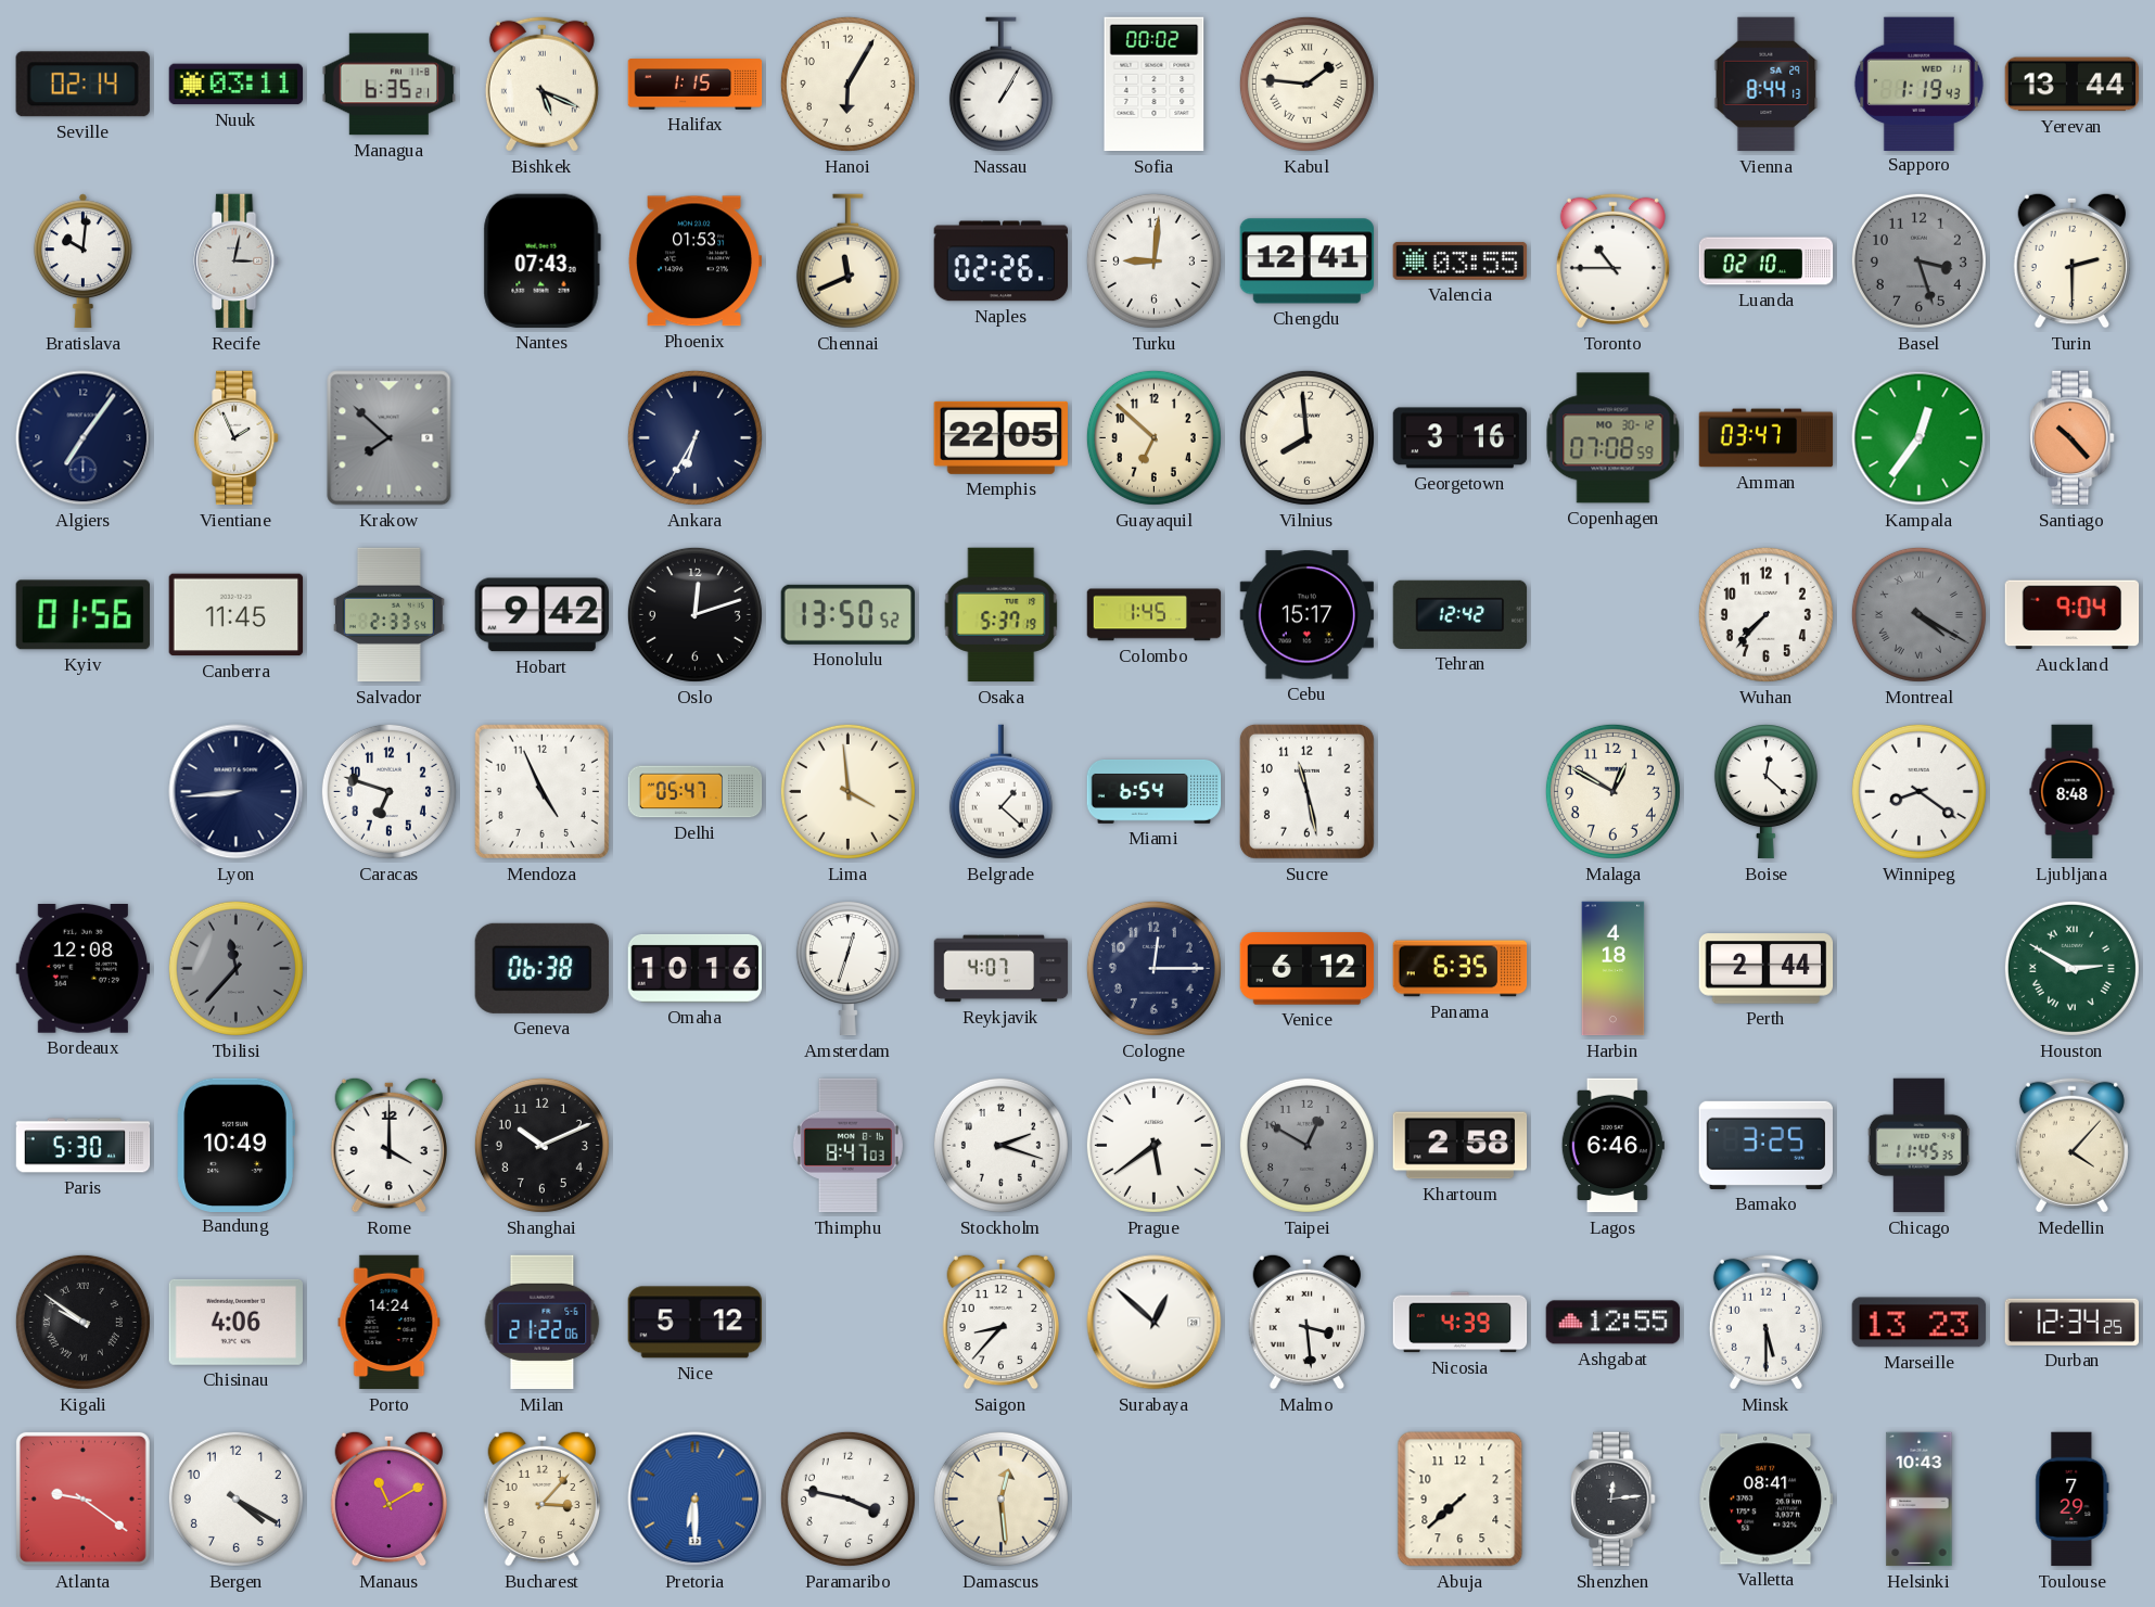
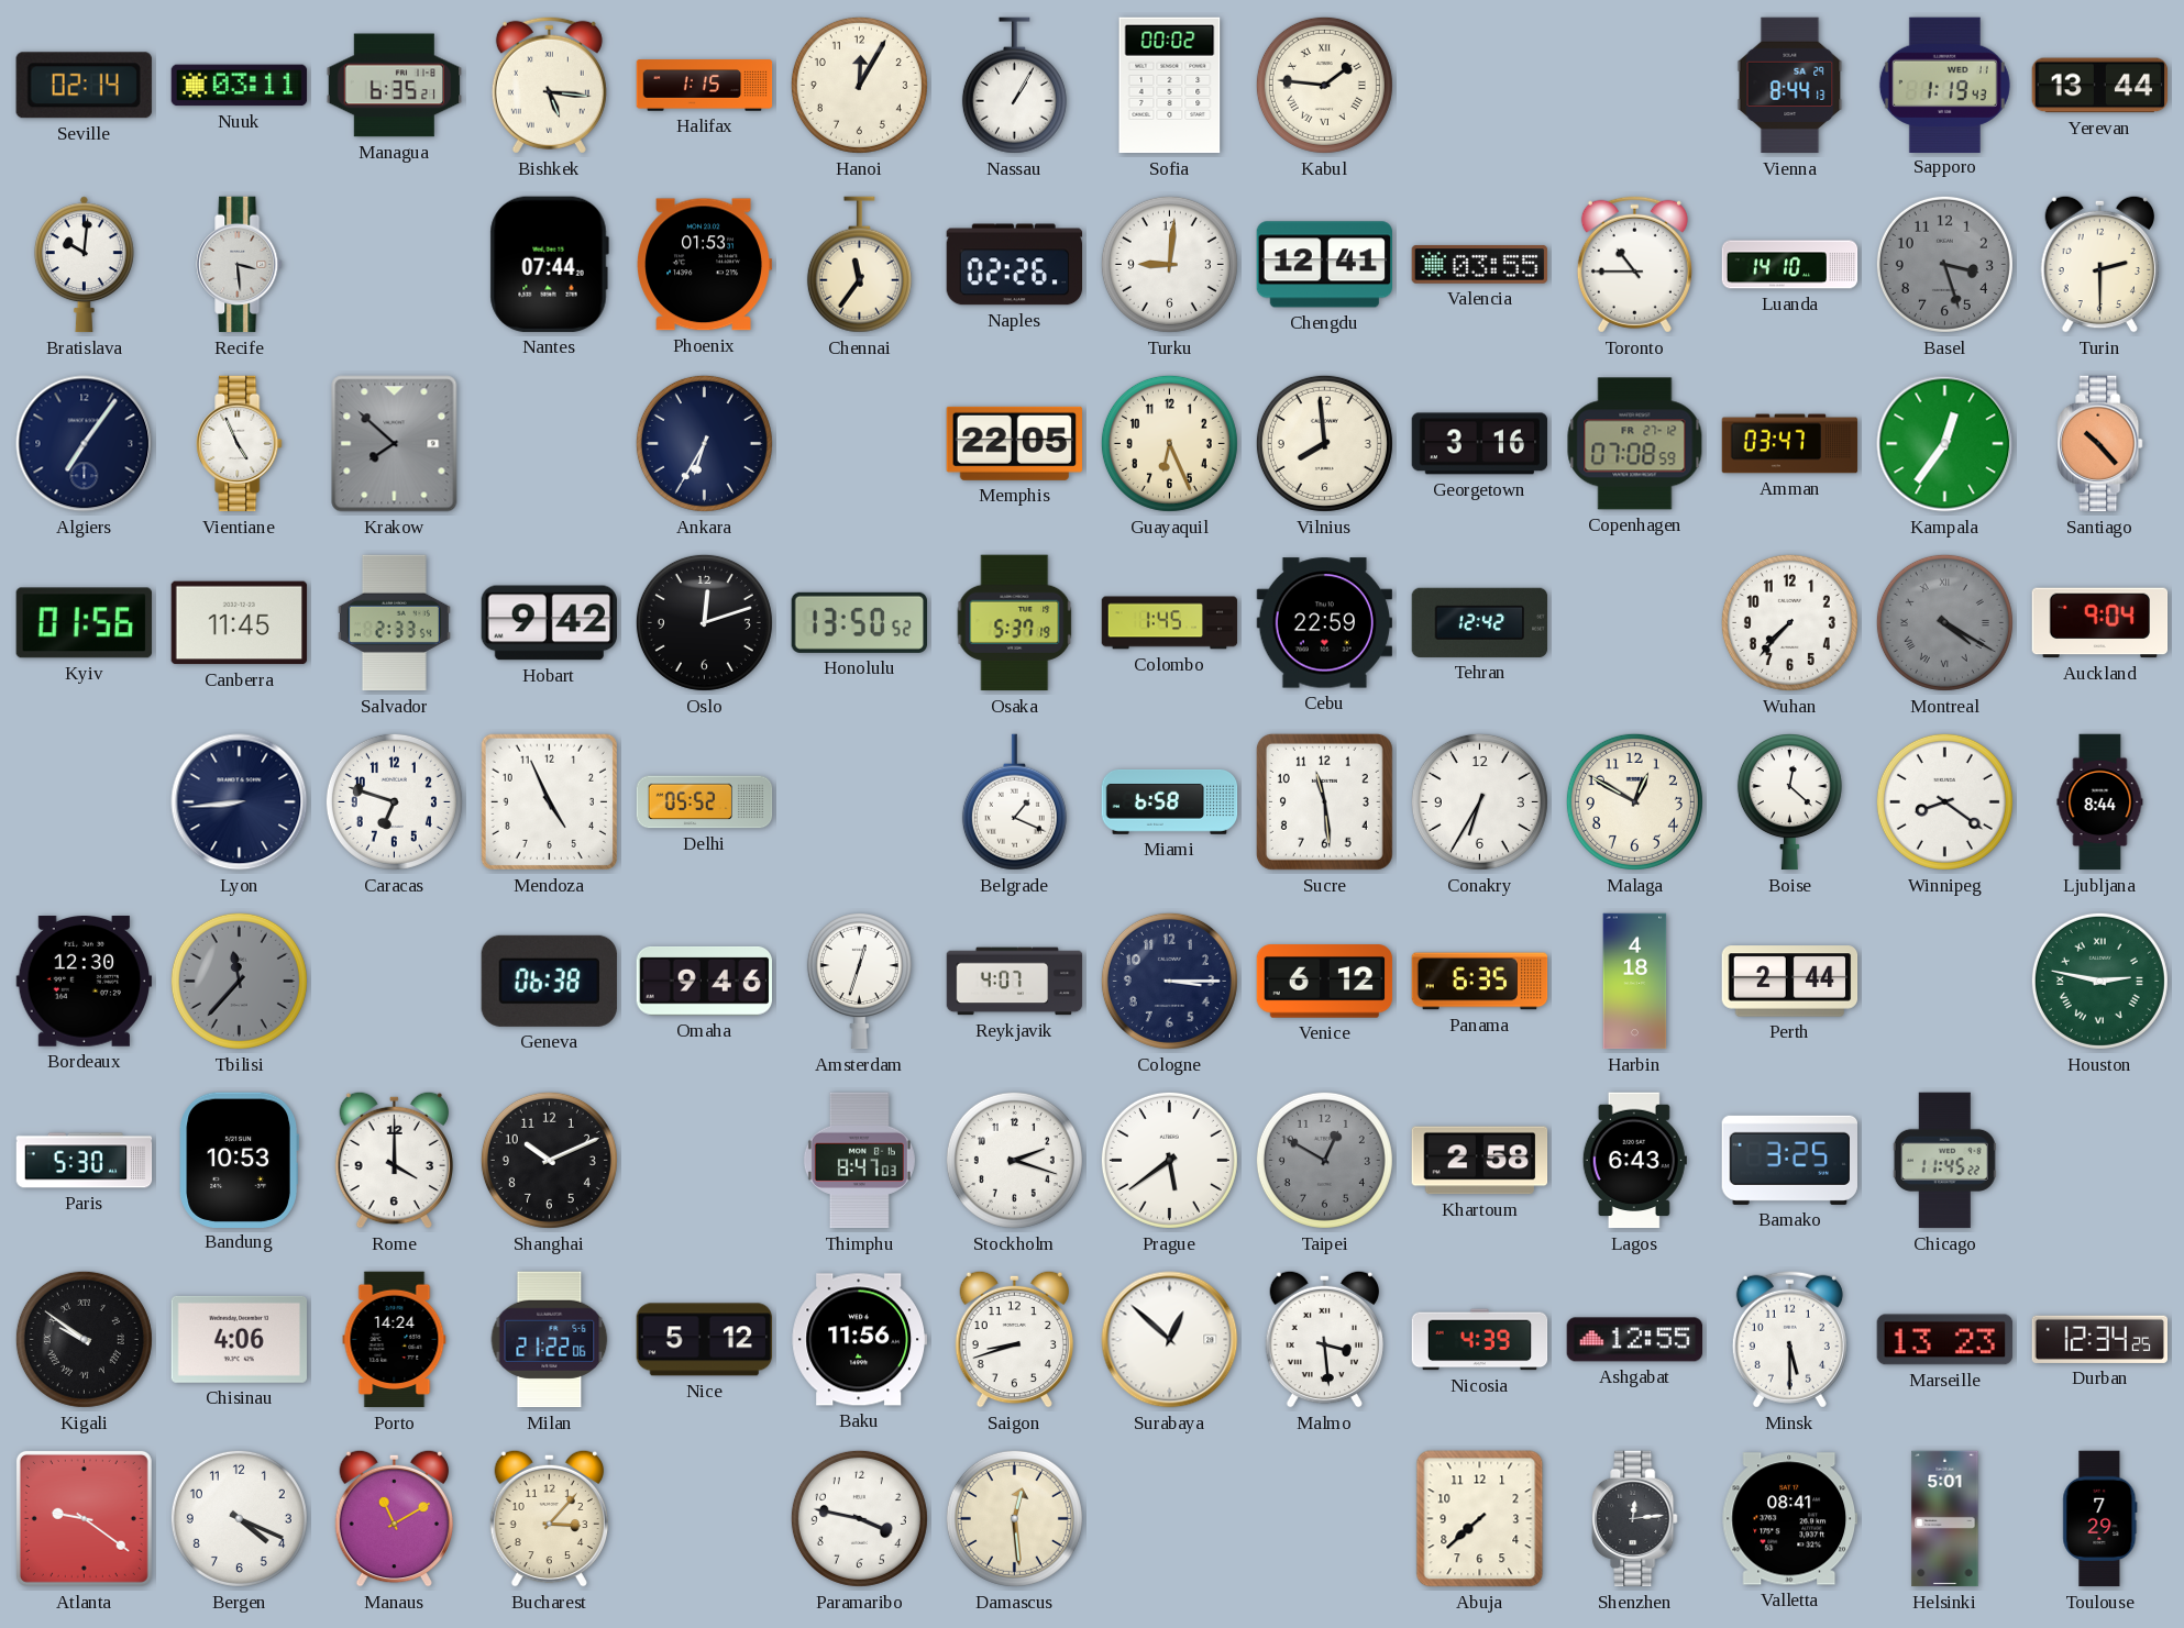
Bishkek: 5:19 -> 5:16
Hanoi: 6:05 -> 12:05
Recife: 3:02 -> 3:29
Nantes: 07:43 -> 07:44
Chennai: 11:41 -> 11:36
Luanda: 02:10 -> 14:10
Vientiane: 1:56 -> 4:56
Guayaquil: 6:52 -> 6:26
Copenhagen date: MO 30-12 -> FR 27-12
Cebu: 15:17 -> 22:59
Delhi: 05:47 -> 05:52
Lima: 3:59 -> none
Belgrade: 1:22 -> 1:19
Miami: 6:54 -> 6:58
Sucre: 11:28 -> 11:29
Conakry: none -> 6:35
Ljubljana: 8:48 -> 8:44
Bordeaux: 12:08 -> 12:30
Omaha: 10:16 -> 9:46
Cologne: 12:15 -> 3:15
Houston: 2:50 -> 2:47
Bandung: 10:49 -> 10:53
Lagos: 6:46 -> 6:43
Chicago: 11:45:35 -> 11:45:22
Medellin: 4:07 -> none
Baku: none -> 11:56
Saigon: 8:37 -> 8:42
Bergen: 4:20 -> 4:19
Pretoria: 6:30 -> none
Helsinki: 10:43 -> 5:01
